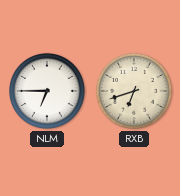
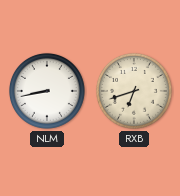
NLM: 6:45 -> 8:43
